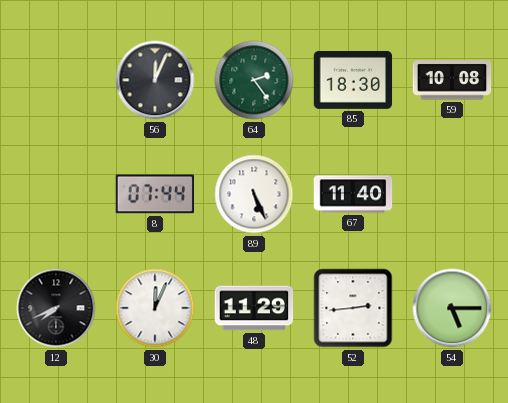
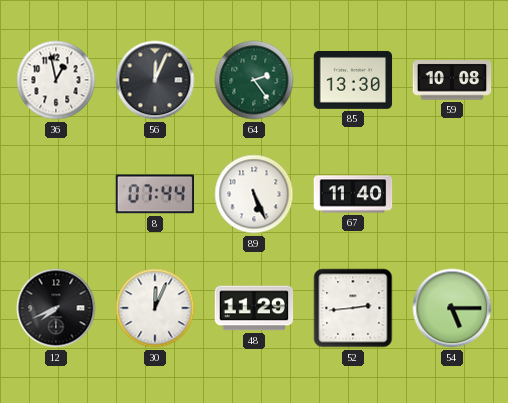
36: none -> 12:58
85: 18:30 -> 13:30
